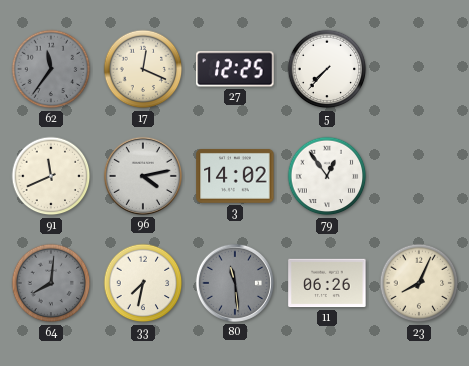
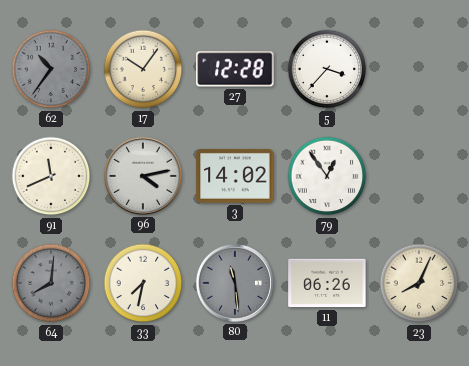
62: 11:36 -> 10:36
17: 12:19 -> 10:06
27: 12:25 -> 12:28
5: 7:37 -> 3:37
